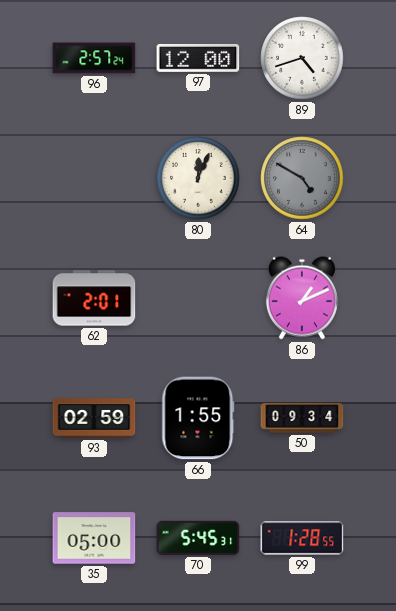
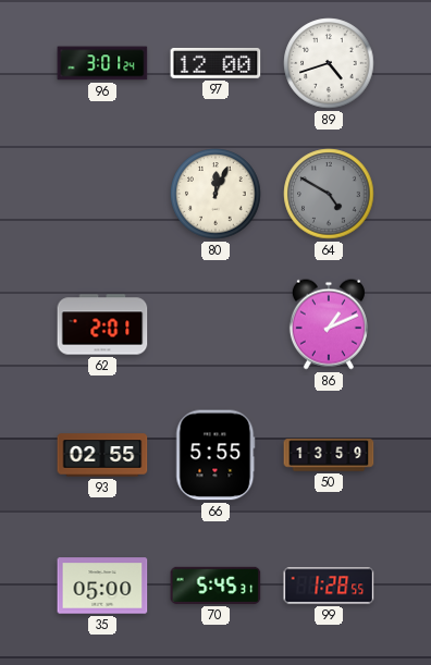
96: 2:57 -> 3:01
93: 02:59 -> 02:55
66: 1:55 -> 5:55
50: 09:34 -> 13:59
